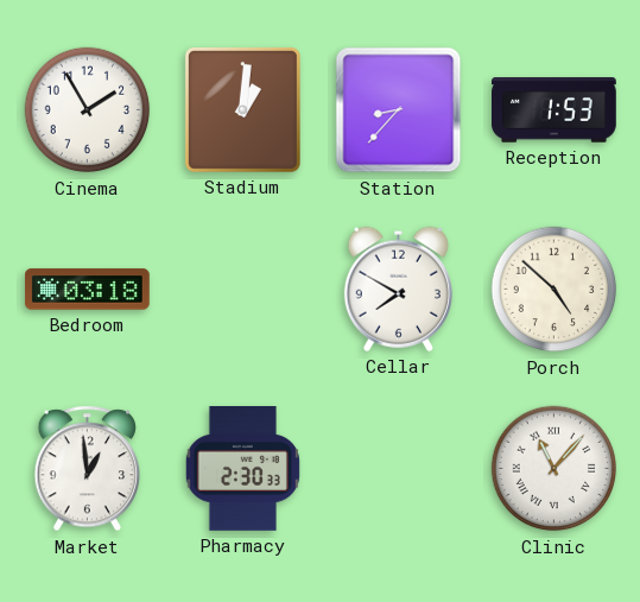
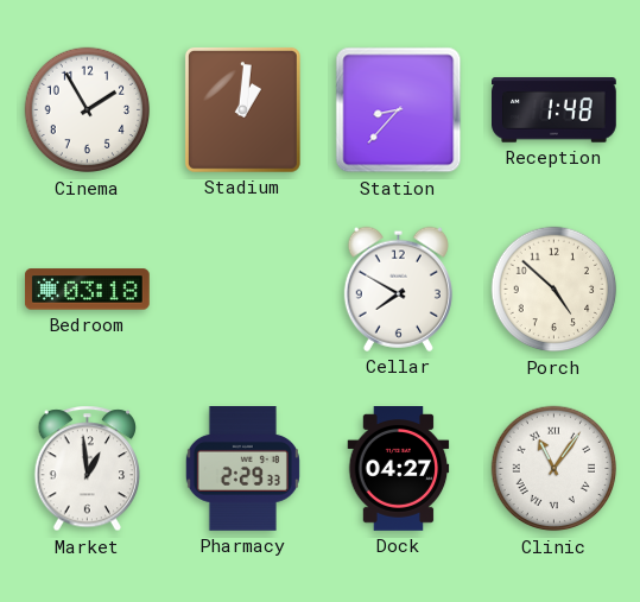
Reception: 1:53 -> 1:48
Pharmacy: 2:30 -> 2:29
Dock: none -> 04:27
Clinic: 11:07 -> 11:06
